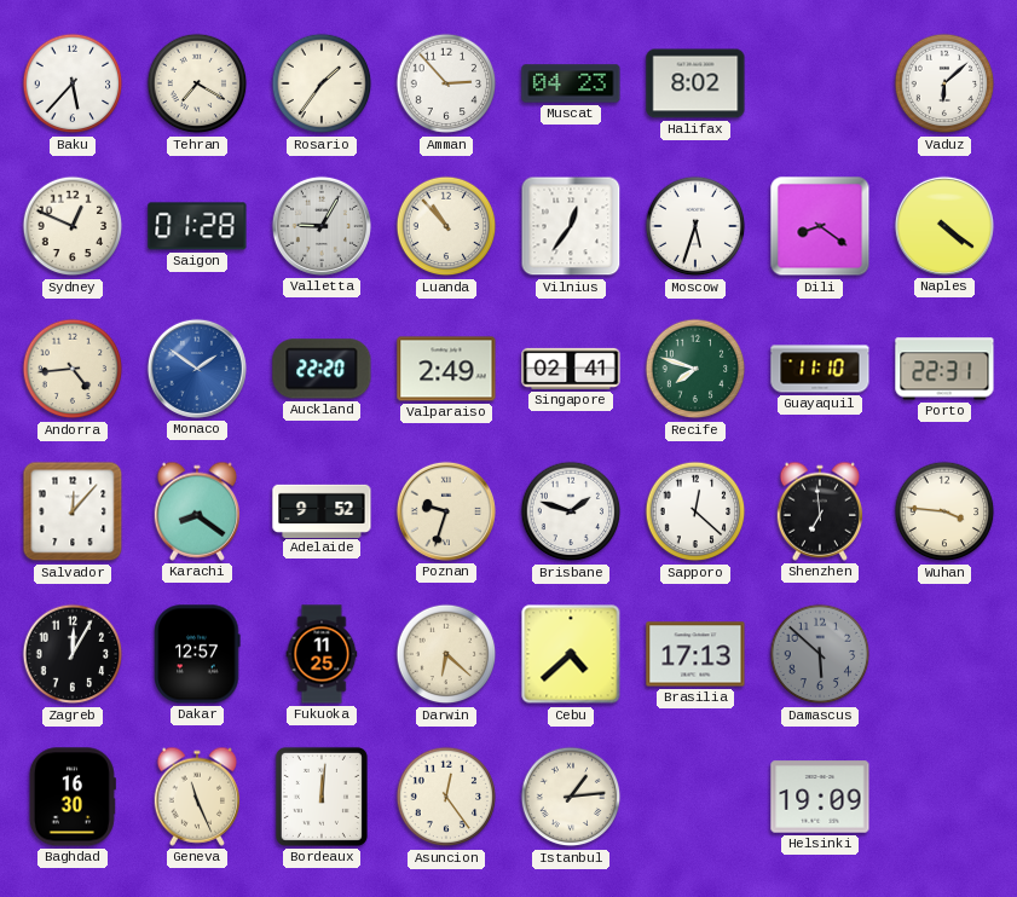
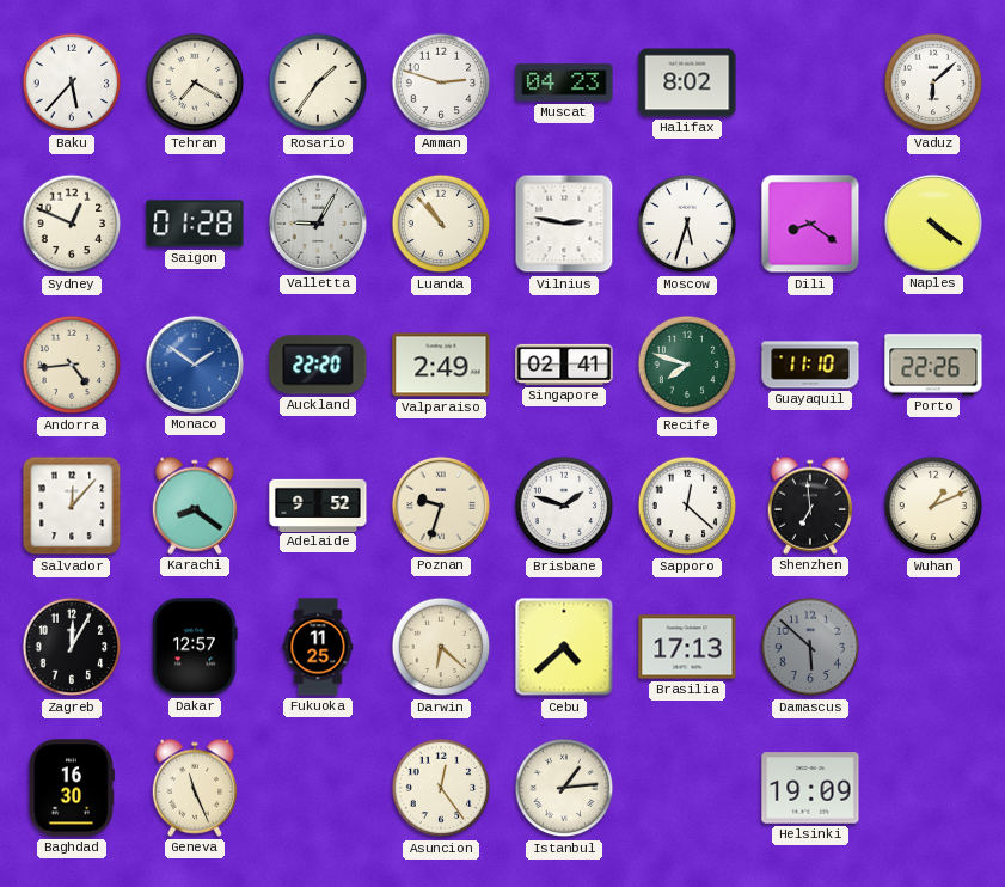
Amman: 2:53 -> 2:48
Vilnius: 12:36 -> 2:47
Porto: 22:31 -> 22:26
Wuhan: 3:46 -> 1:11
Bordeaux: 12:01 -> none
